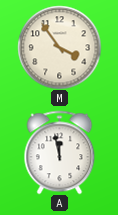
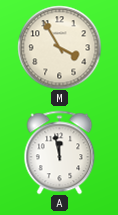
M: 3:54 -> 3:55
